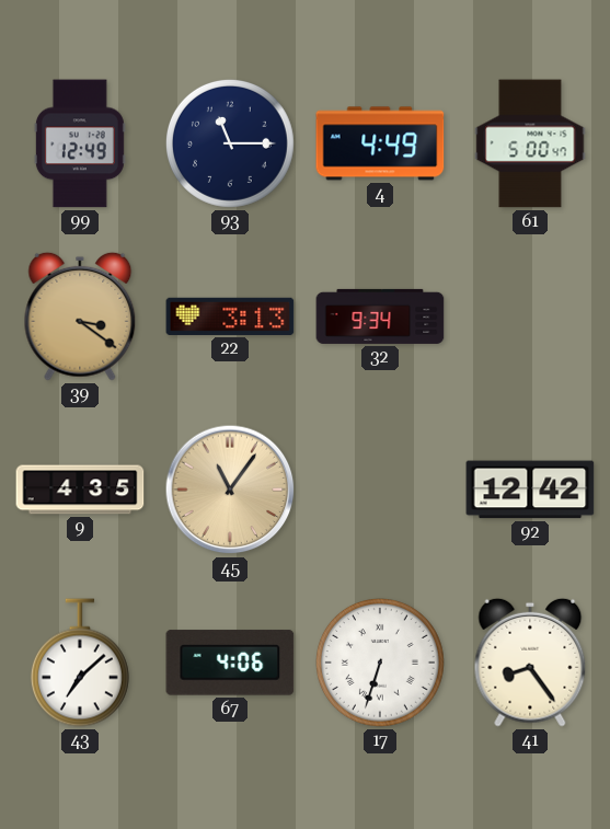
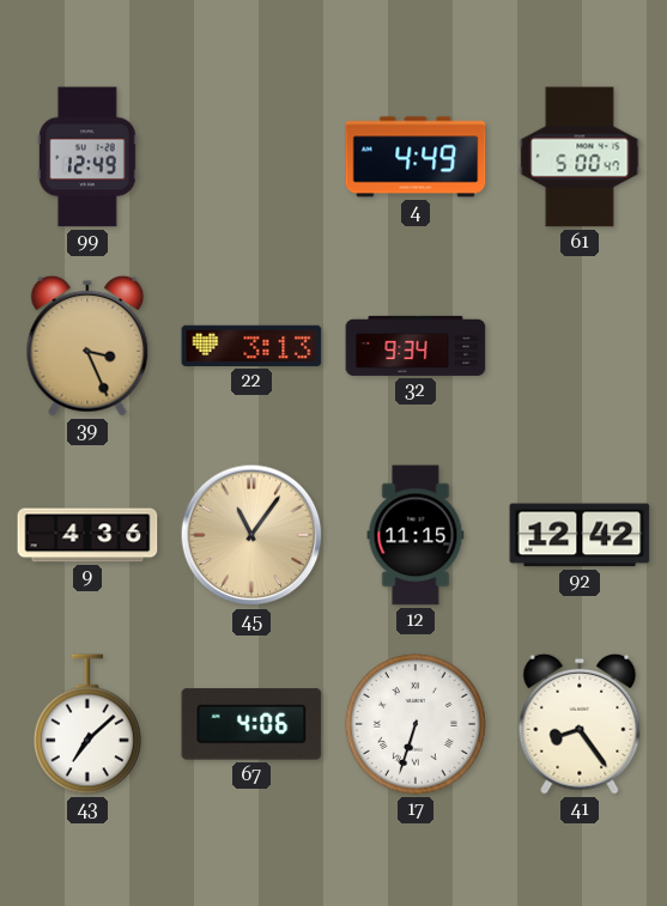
93: 11:15 -> none
39: 3:21 -> 3:26
9: 4:35 -> 4:36
12: none -> 11:15
